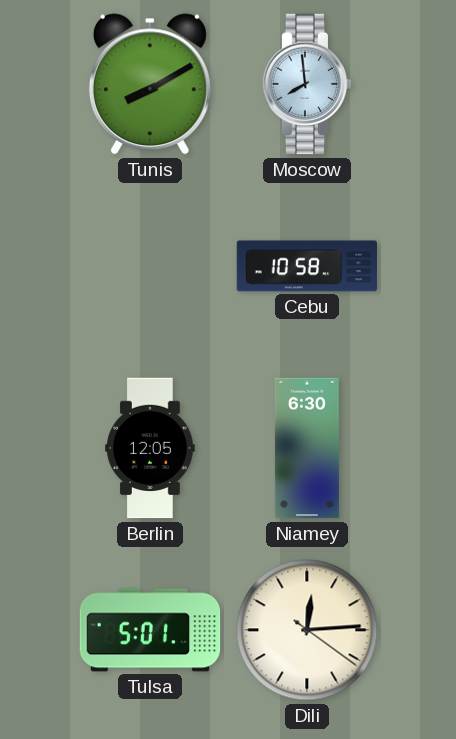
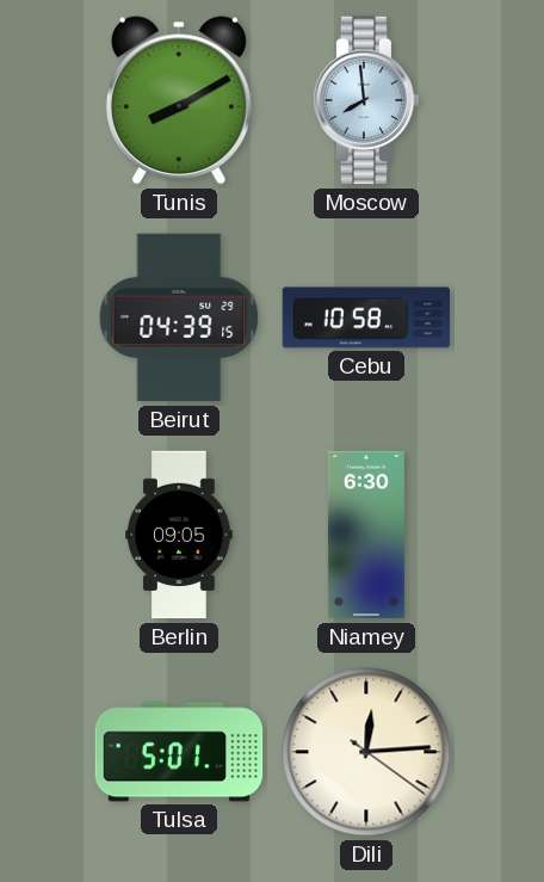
Beirut: none -> 04:39
Berlin: 12:05 -> 09:05
